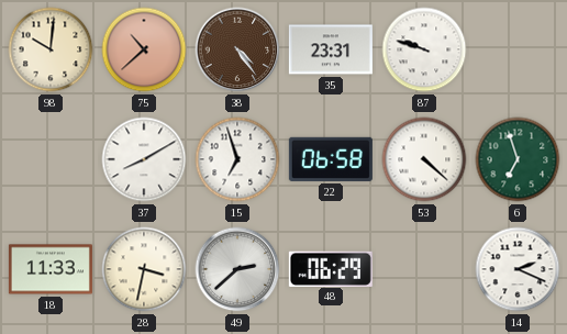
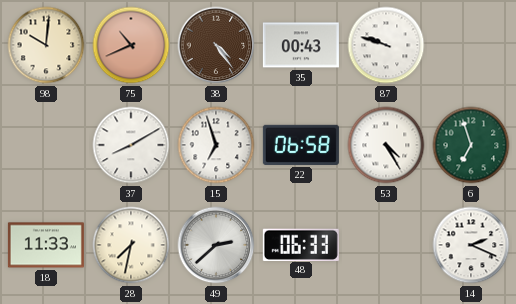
75: 10:38 -> 10:41
35: 23:31 -> 00:43
53: 4:22 -> 4:25
28: 3:32 -> 7:32
48: 06:29 -> 06:33
